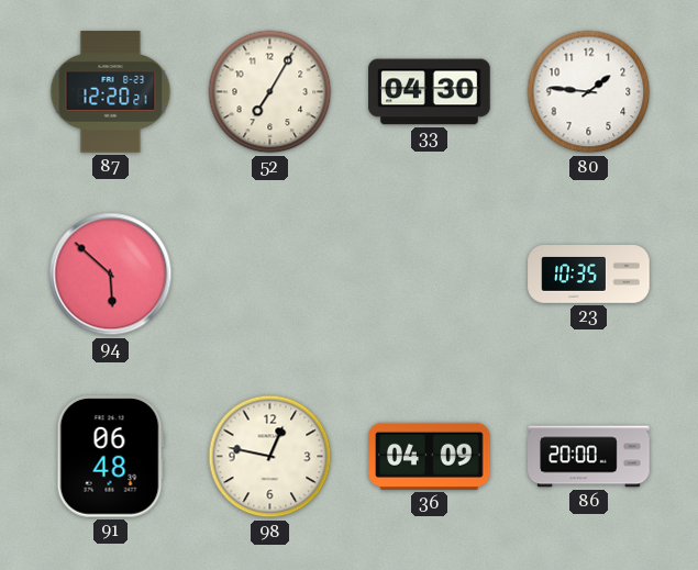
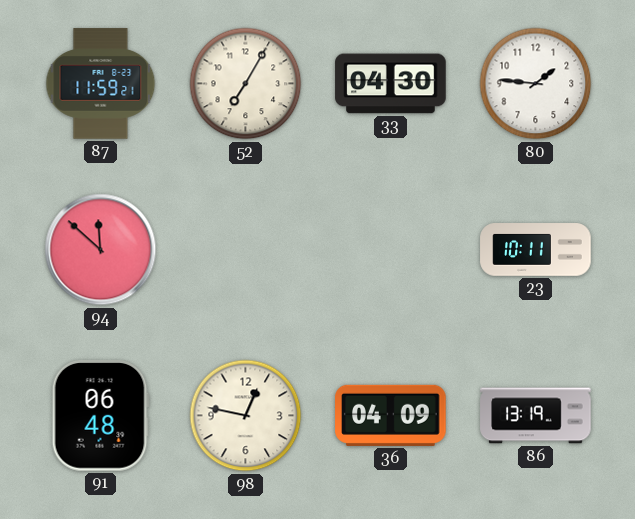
87: 12:20 -> 11:59
94: 5:52 -> 11:52
23: 10:35 -> 10:11
86: 20:00 -> 13:19
